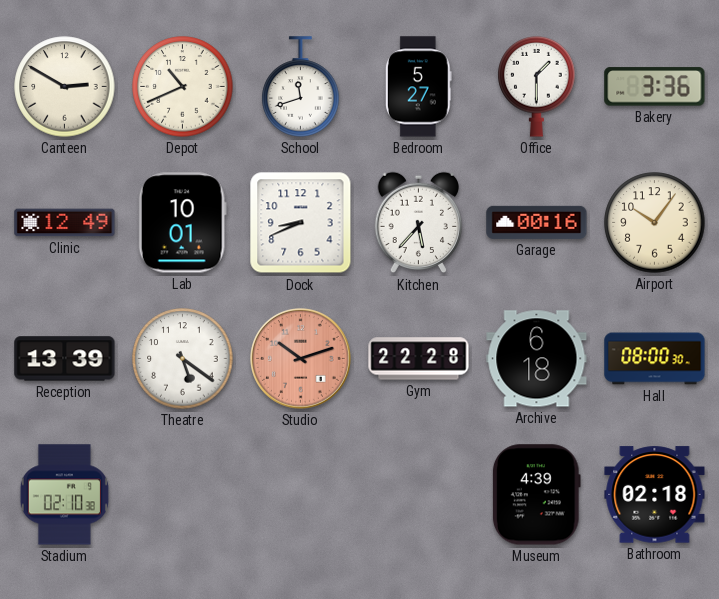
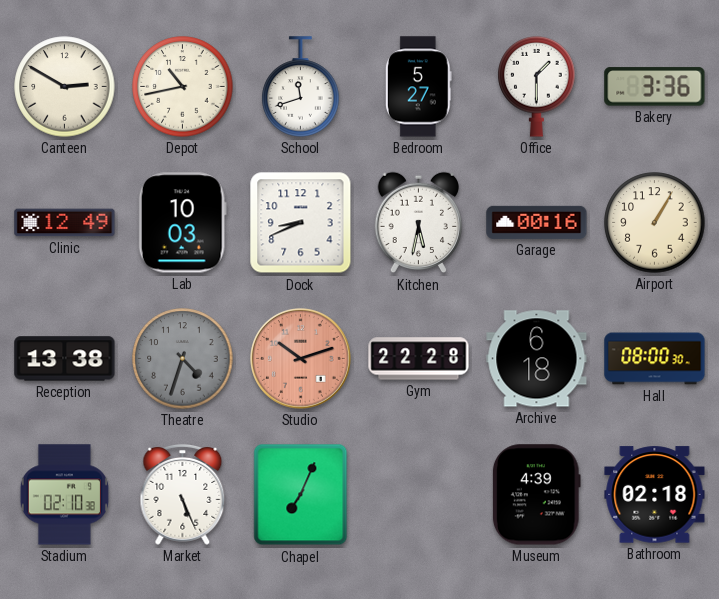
Depot: 10:41 -> 10:43
Lab: 10:01 -> 10:03
Kitchen: 5:37 -> 5:32
Airport: 10:06 -> 1:05
Reception: 13:39 -> 13:38
Theatre: 5:21 -> 4:33
Theatre dial: white -> grey
Market: none -> 5:26
Chapel: none -> 7:04
